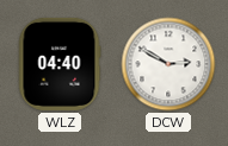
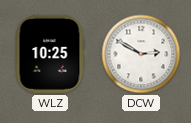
WLZ: 04:40 -> 10:25
